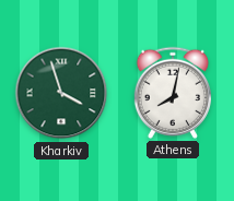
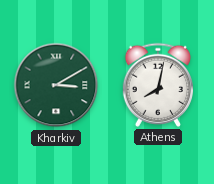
Kharkiv: 3:57 -> 3:10
